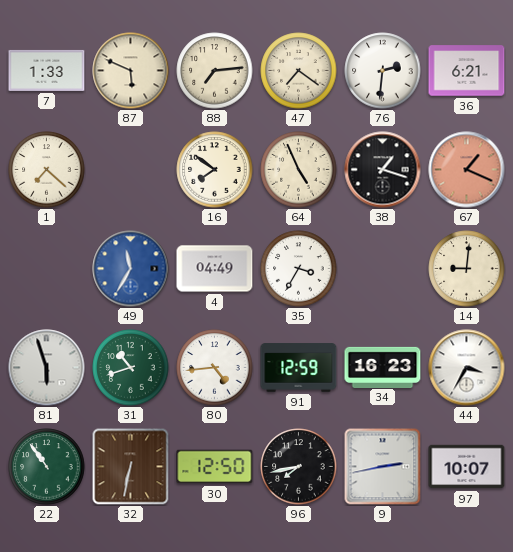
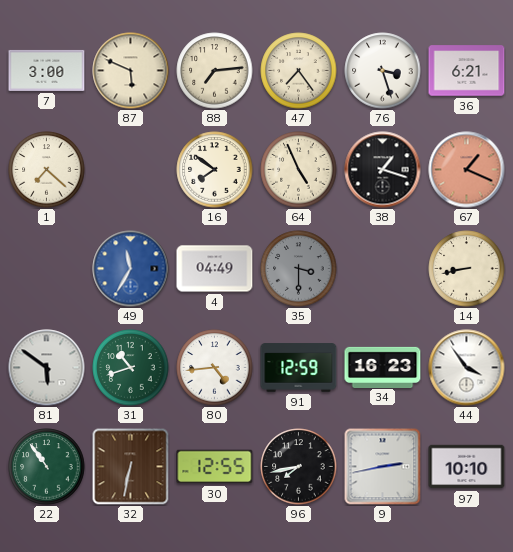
7: 1:33 -> 3:00
47: 7:21 -> 7:24
76: 2:31 -> 3:27
35: 3:35 -> 3:30
35 dial: white -> grey
14: 9:01 -> 8:43
81: 5:57 -> 5:51
44: 3:35 -> 3:54
30: 12:50 -> 12:55
97: 10:07 -> 10:10
